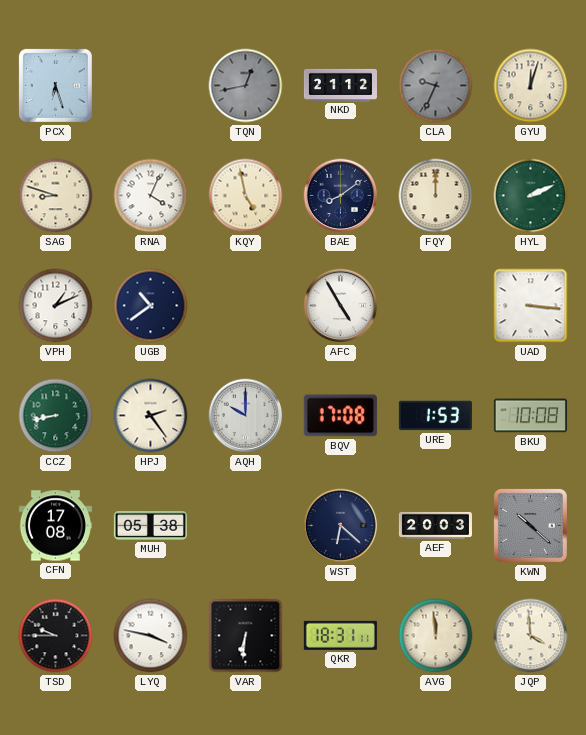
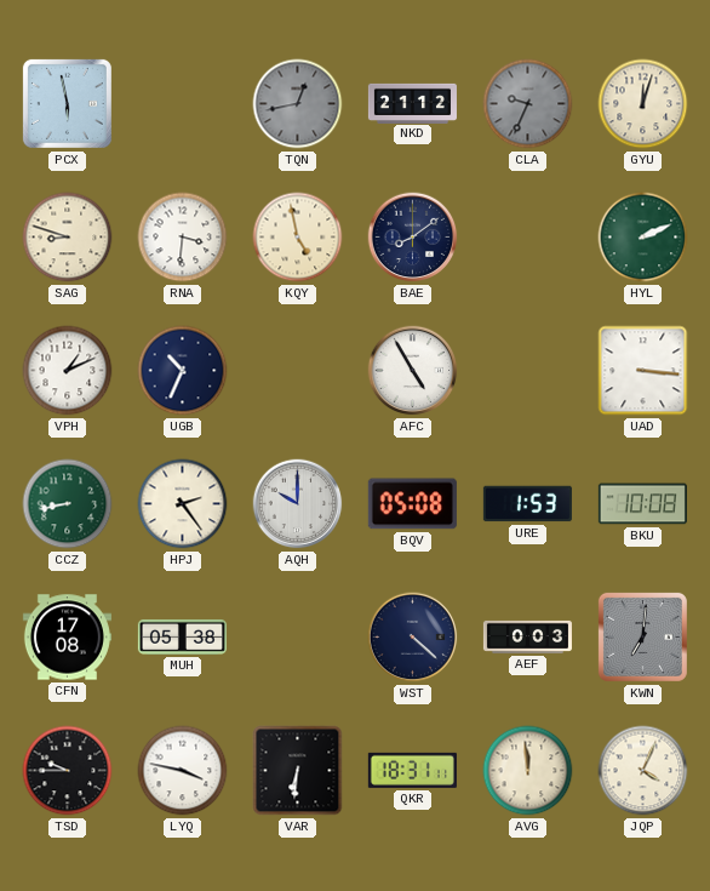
PCX: 6:27 -> 5:58
RNA: 4:04 -> 3:31
FQY: 12:00 -> none
UGB: 10:39 -> 10:34
BQV: 17:08 -> 05:08
WST: 6:22 -> 4:22
AEF: 20:03 -> 0:03
KWN: 10:22 -> 7:01
JQP: 3:59 -> 4:04
